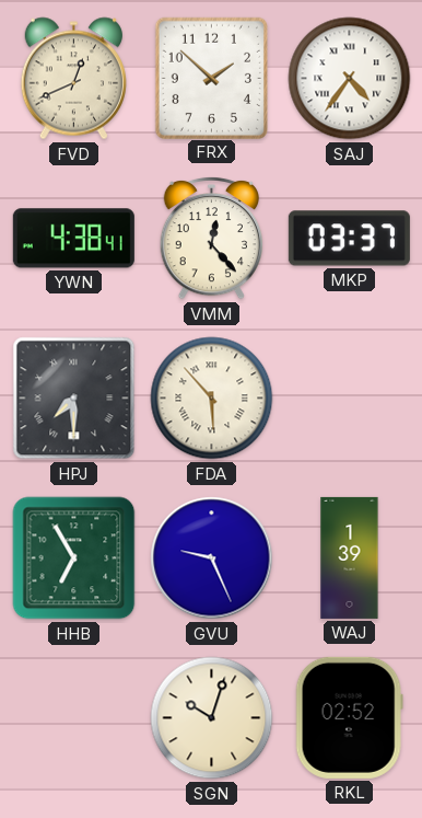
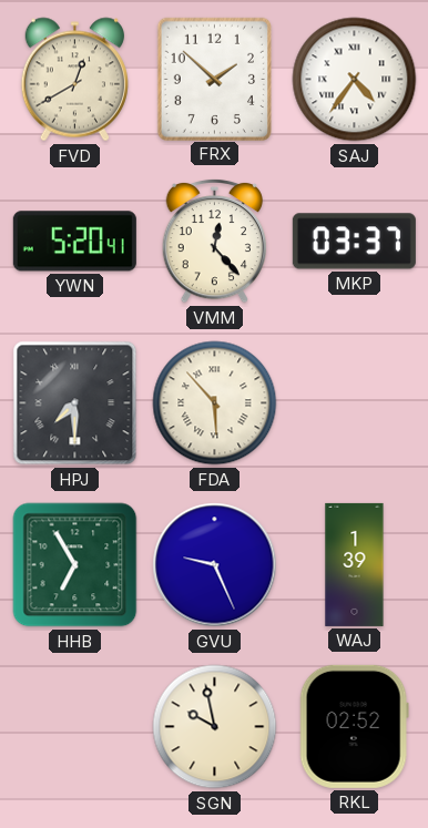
FVD: 12:41 -> 12:40
YWN: 4:38 -> 5:20
SGN: 10:03 -> 9:58
